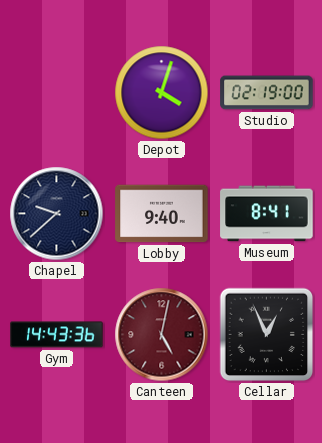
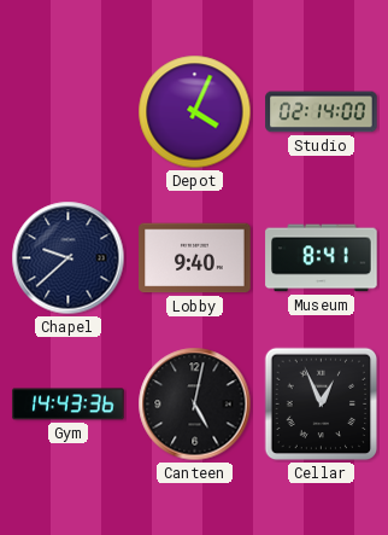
Depot: 4:03 -> 4:04
Studio: 02:19 -> 02:14
Canteen dial: burgundy -> black
